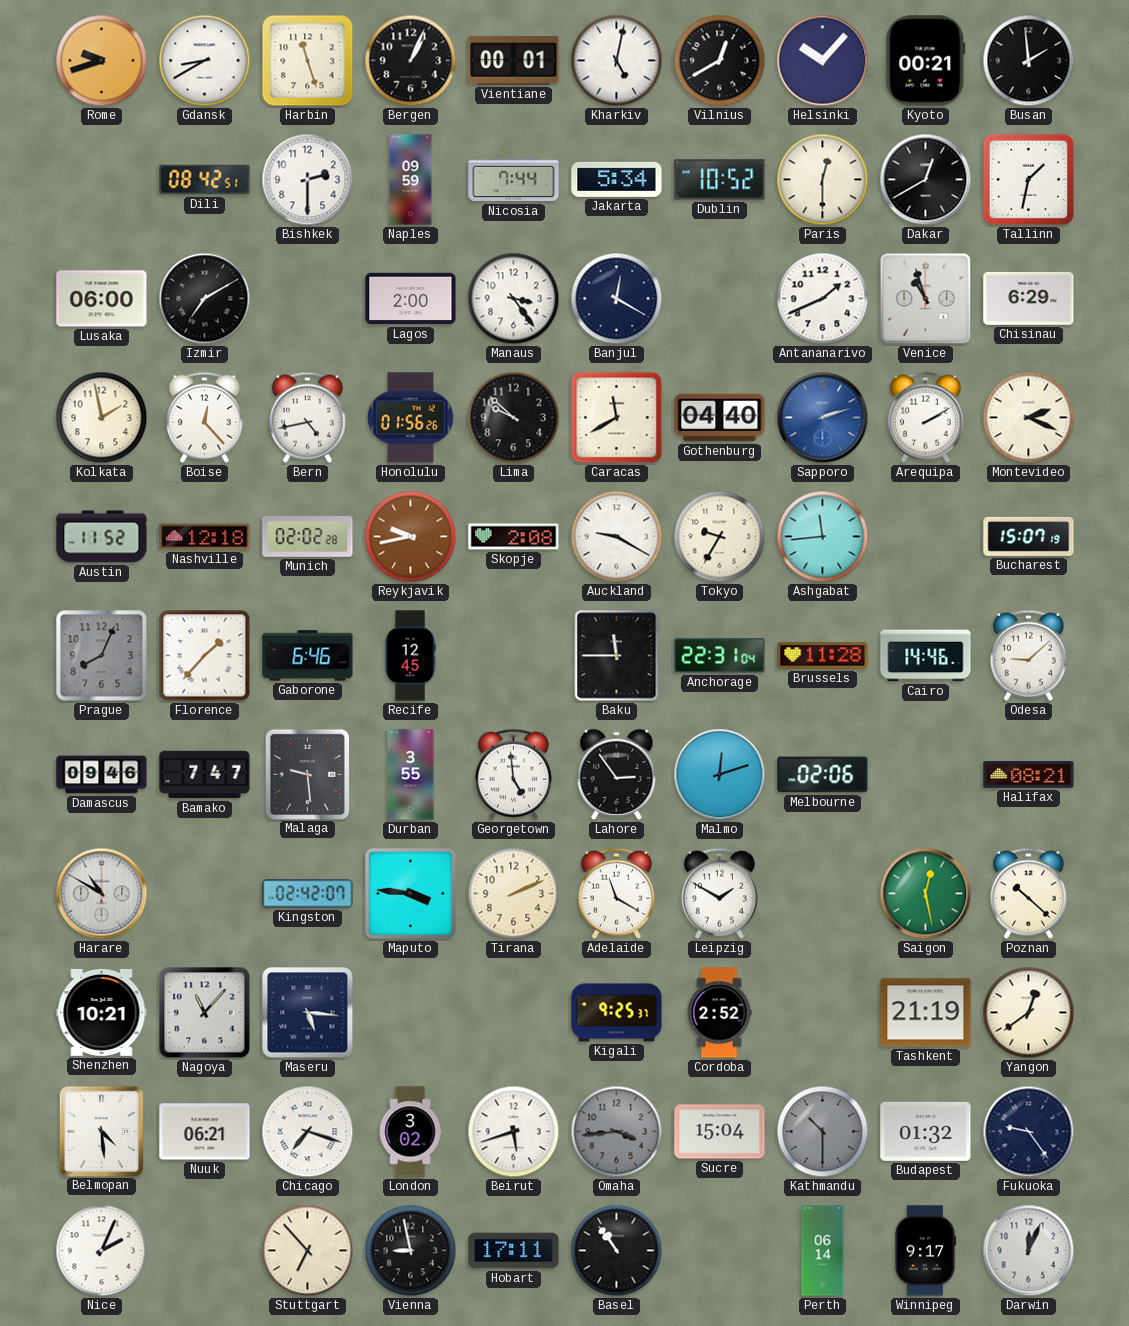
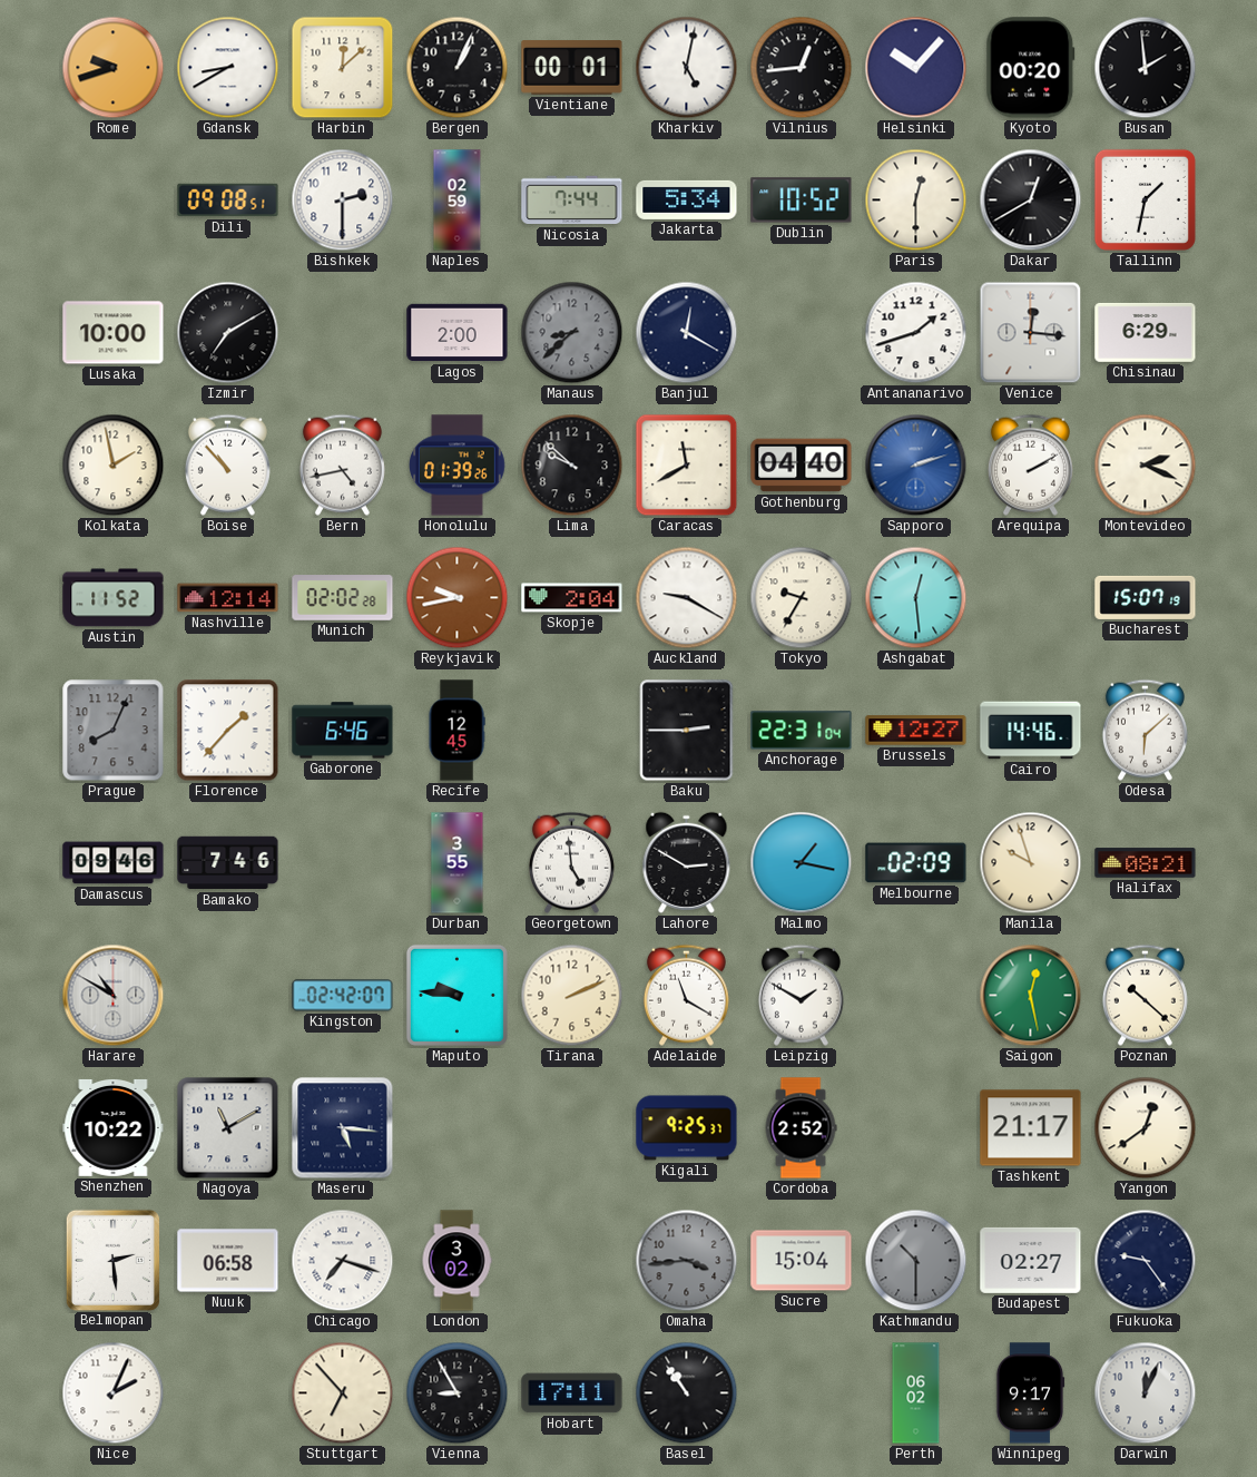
Harbin: 11:27 -> 12:08
Vilnius: 12:40 -> 12:44
Kyoto: 00:21 -> 00:20
Dili: 08:42 -> 09:08
Naples: 09:59 -> 02:59
Lusaka: 06:00 -> 10:00
Manaus: 3:24 -> 8:38
Manaus dial: white -> grey
Antananarivo: 1:41 -> 1:42
Venice: 10:57 -> 12:16
Boise: 12:23 -> 10:53
Honolulu: 01:56 -> 01:39
Nashville: 12:18 -> 12:14
Skopje: 2:08 -> 2:04
Ashgabat: 11:44 -> 12:29
Baku: 11:45 -> 2:45
Brussels: 11:28 -> 12:27
Odesa: 9:08 -> 6:08
Bamako: 7:47 -> 7:46
Malaga: 9:29 -> none
Lahore: 2:54 -> 2:50
Malmo: 12:12 -> 1:17
Melbourne: 02:06 -> 02:09
Manila: none -> 9:57
Maputo: 3:46 -> 9:46
Shenzhen: 10:21 -> 10:22
Nagoya: 11:07 -> 11:10
Tashkent: 21:19 -> 21:17
Belmopan: 4:29 -> 2:29
Nuuk: 06:21 -> 06:58
Beirut: 5:42 -> none
Budapest: 01:32 -> 02:27
Vienna: 8:58 -> 8:55
Perth: 06:14 -> 06:02
